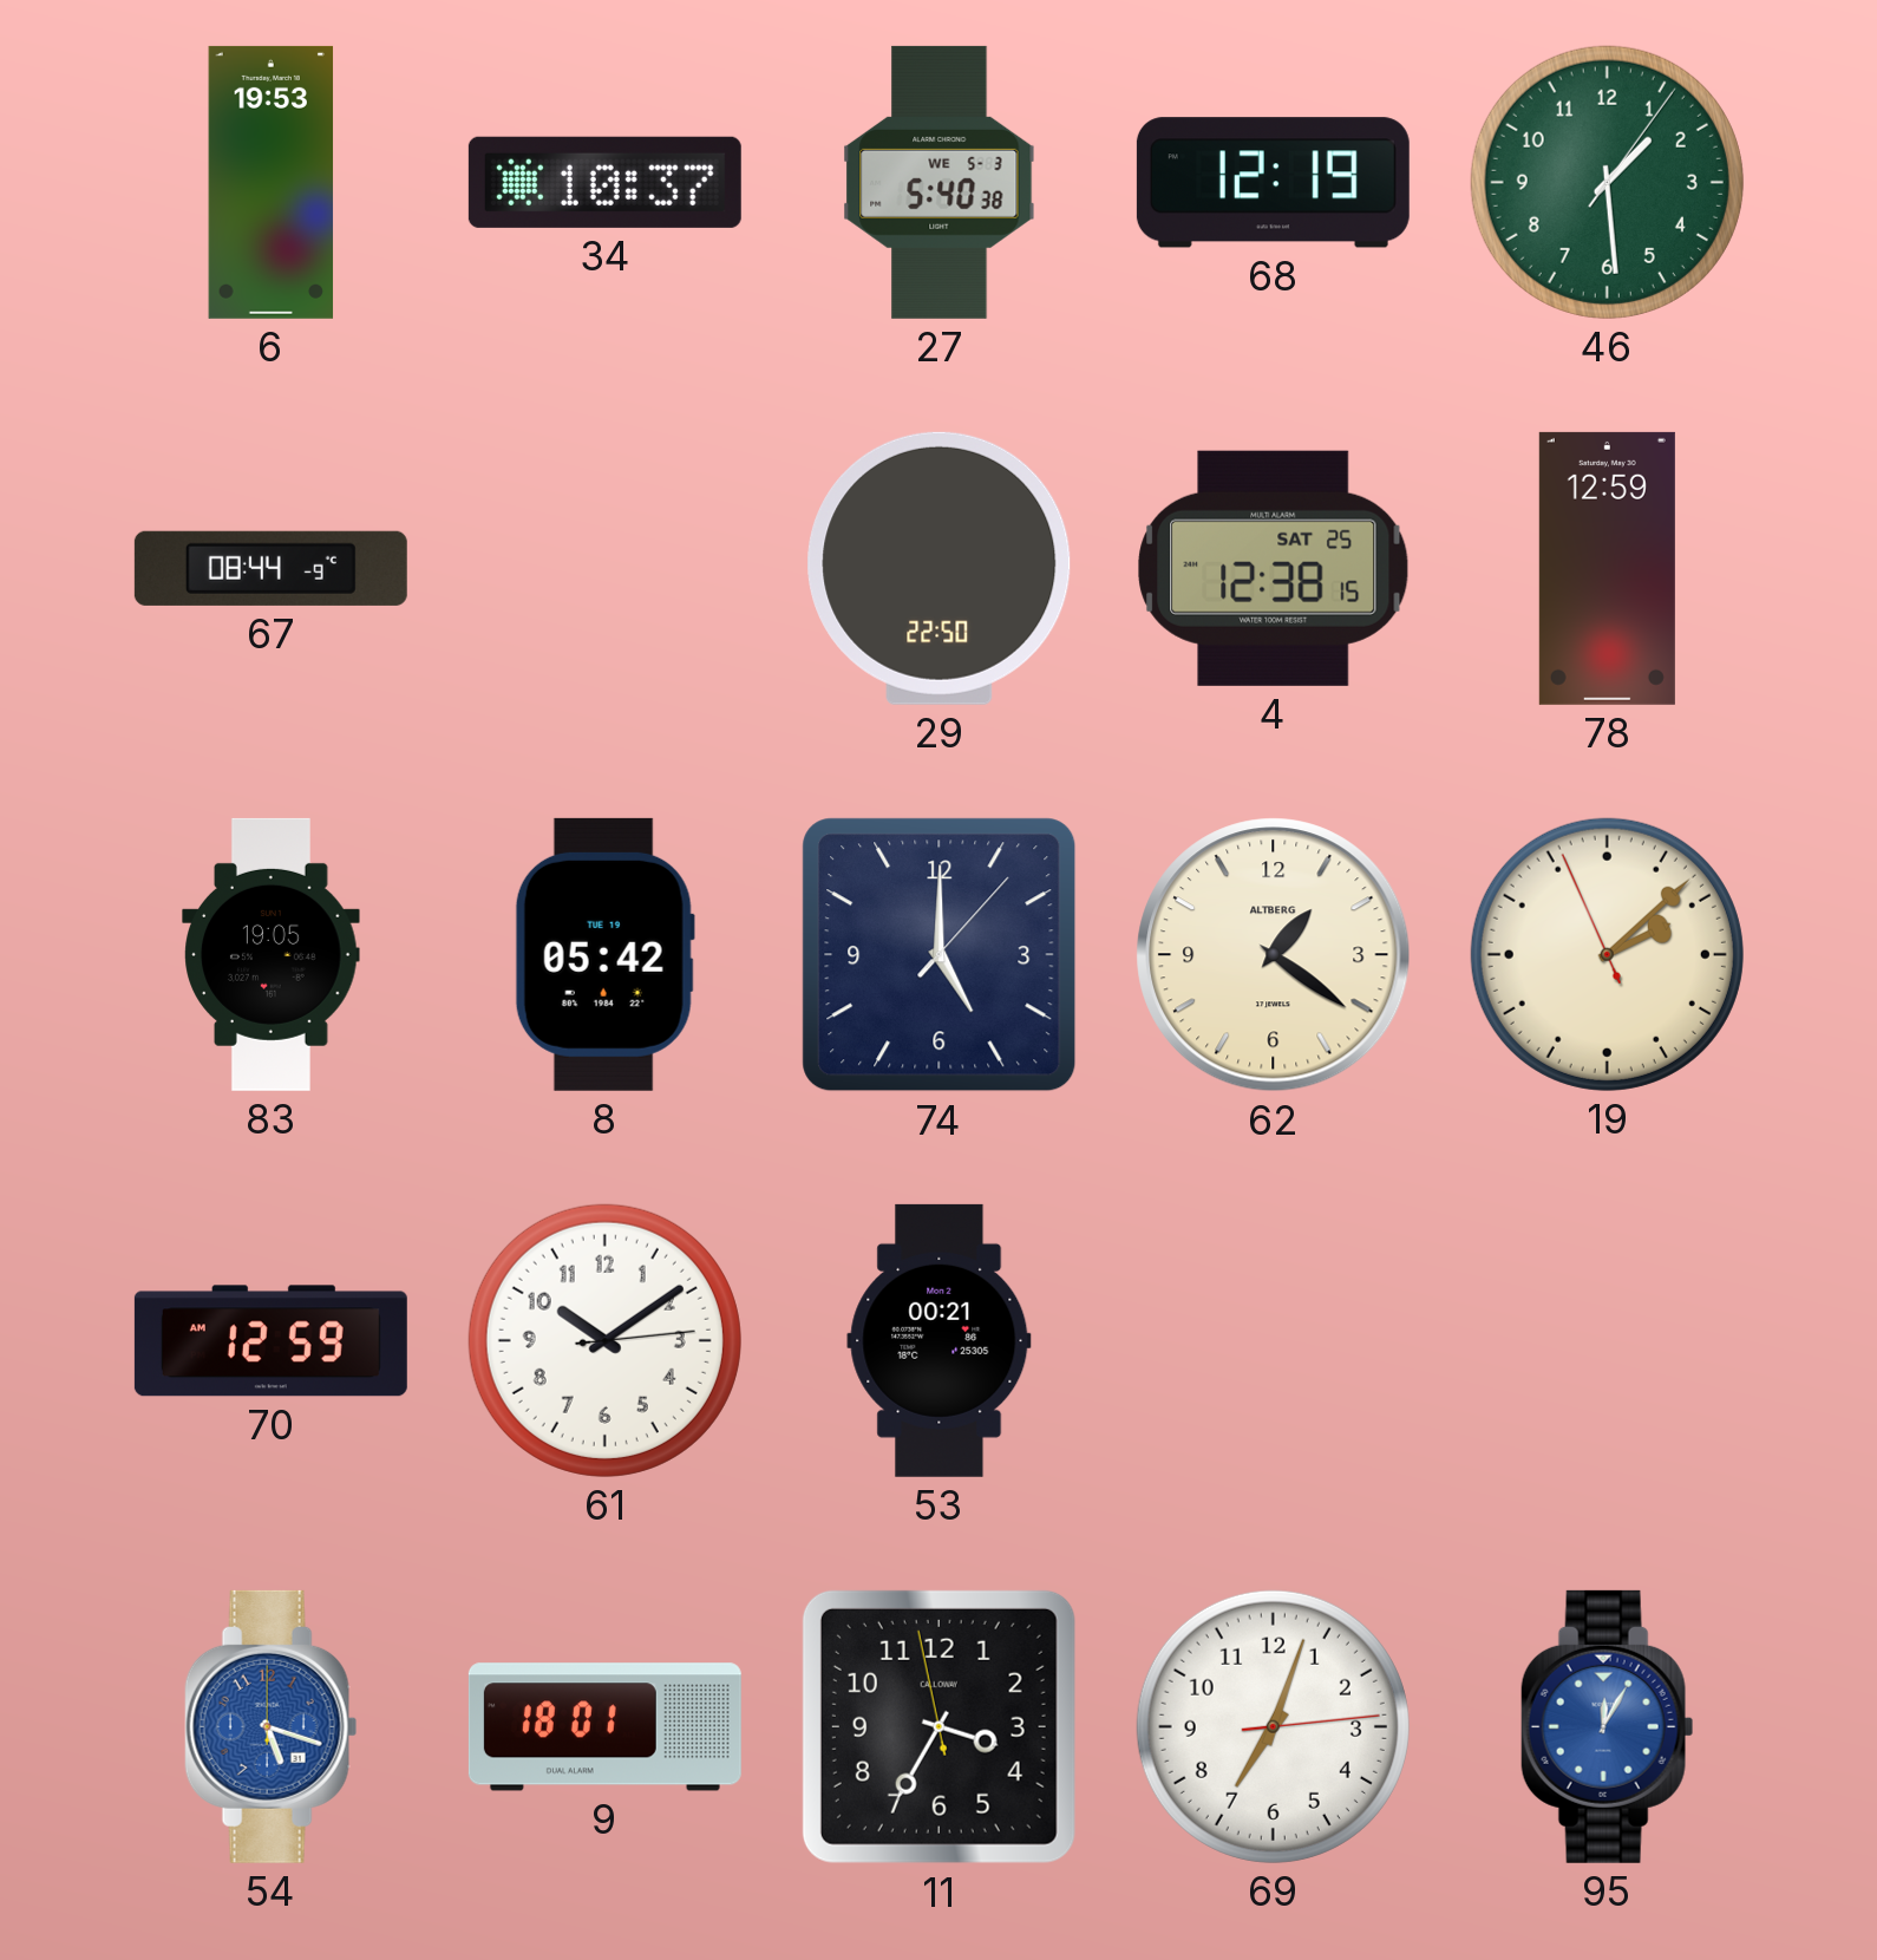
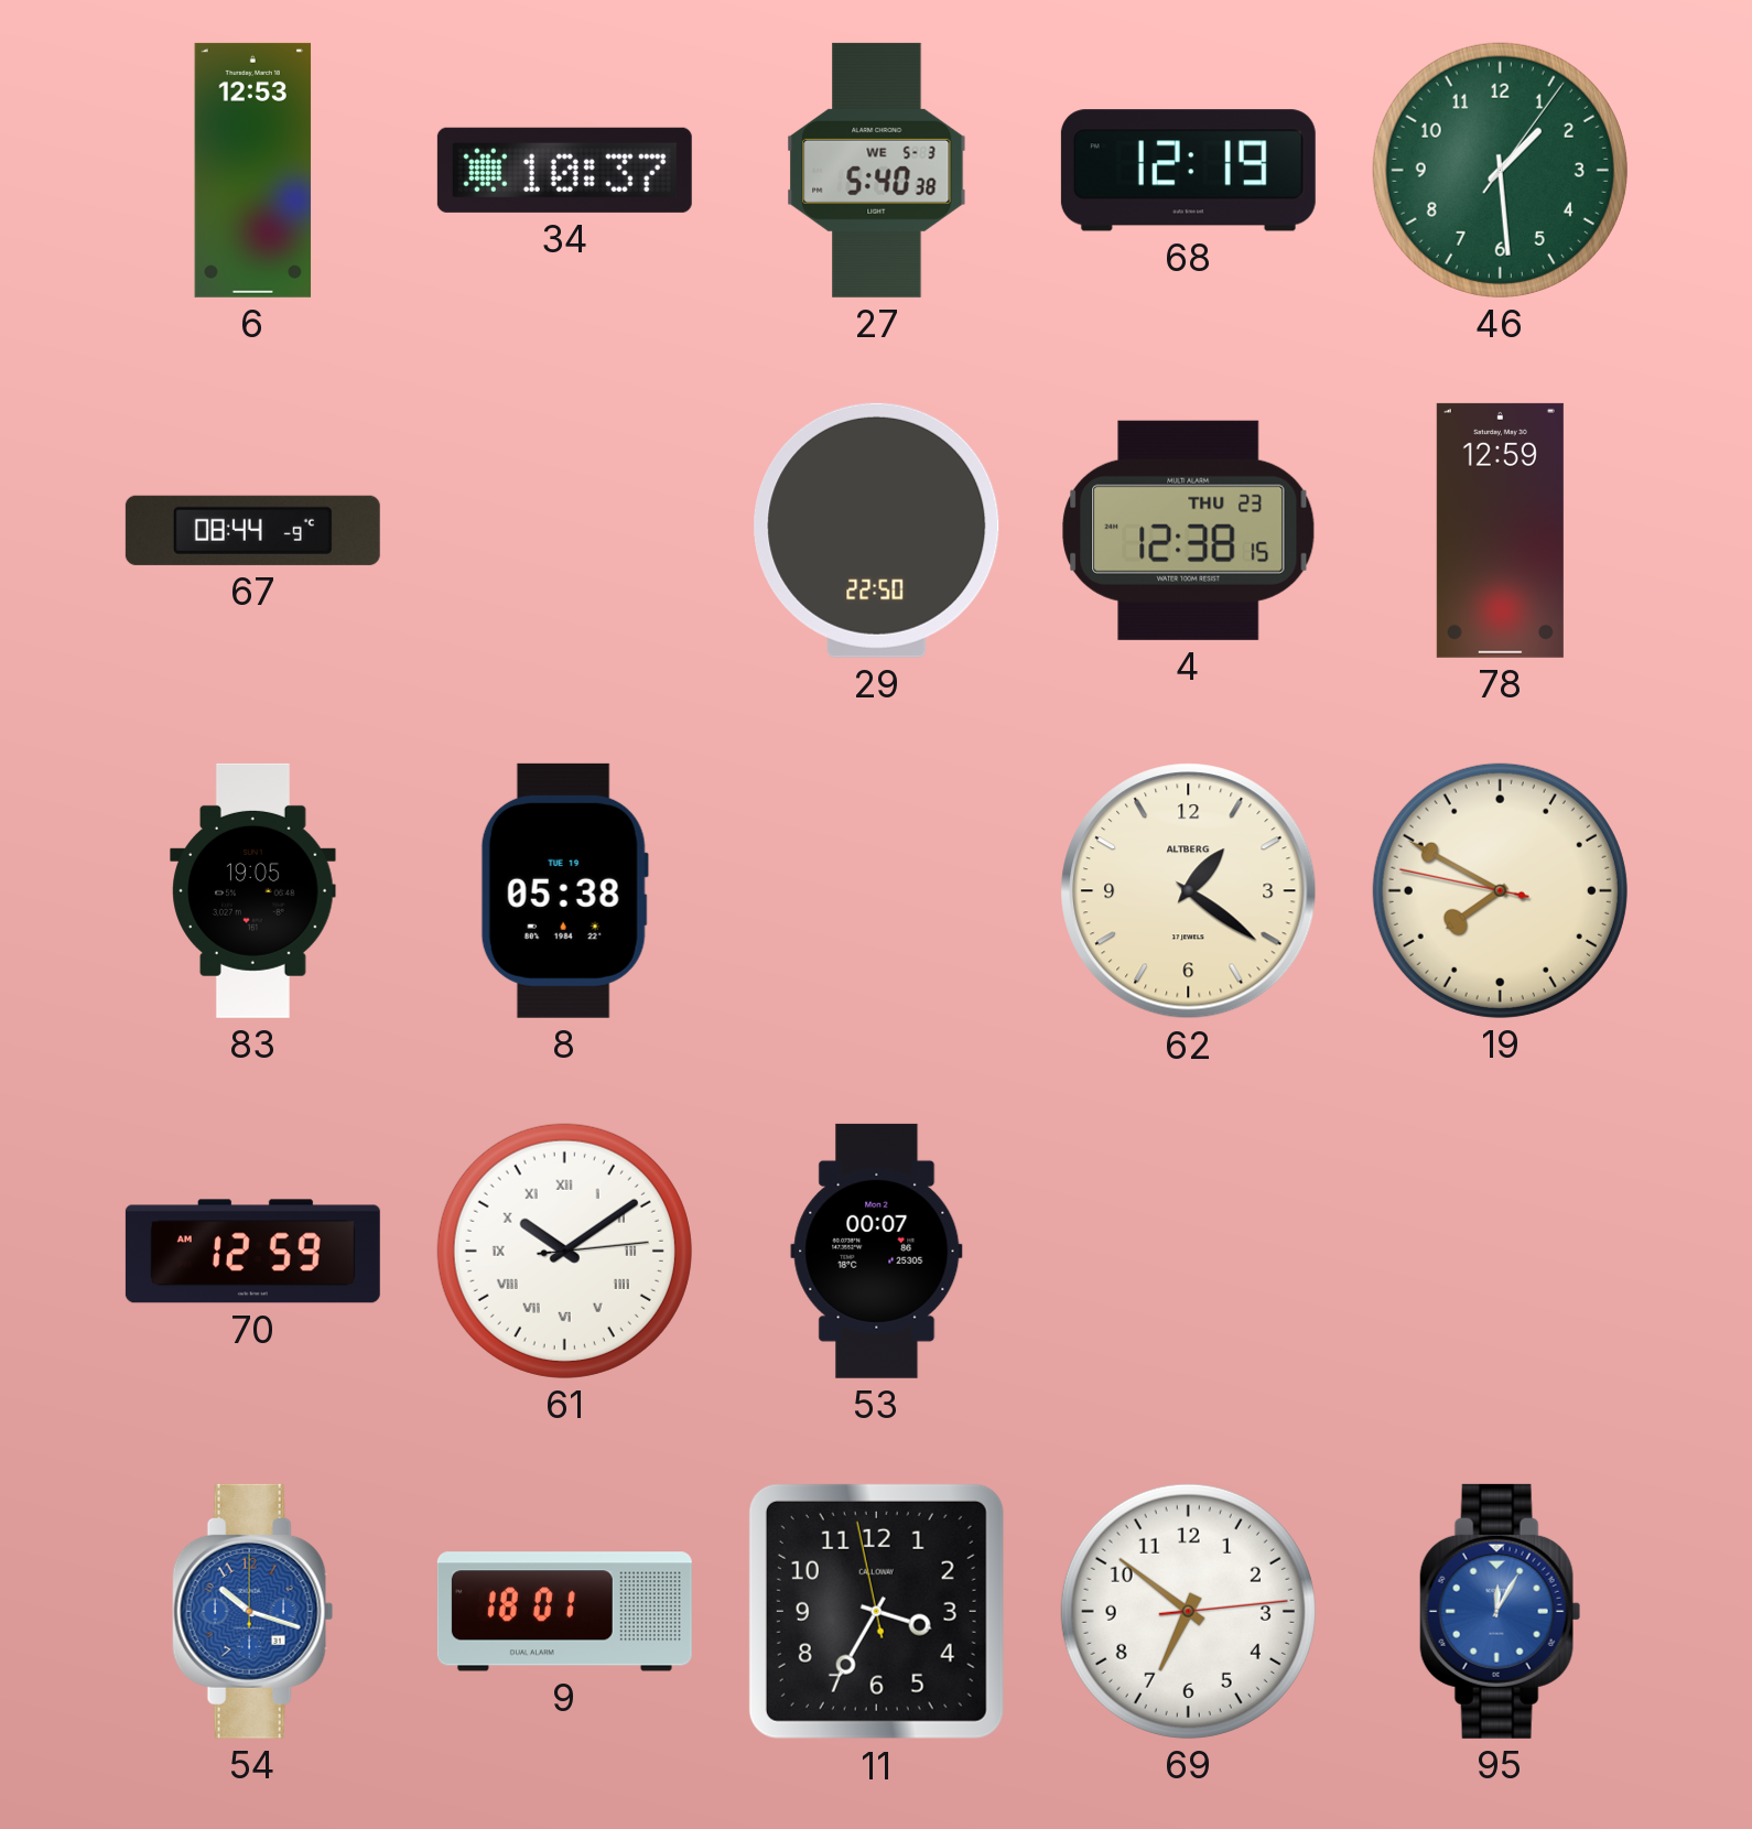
6: 19:53 -> 12:53
4 date: SAT 25 -> THU 23
8: 05:42 -> 05:38
74: 5:00 -> none
19: 2:07 -> 7:49
61 numerals: Arabic -> Roman
53: 00:21 -> 00:07
54: 5:18 -> 10:18
69: 7:03 -> 6:51
